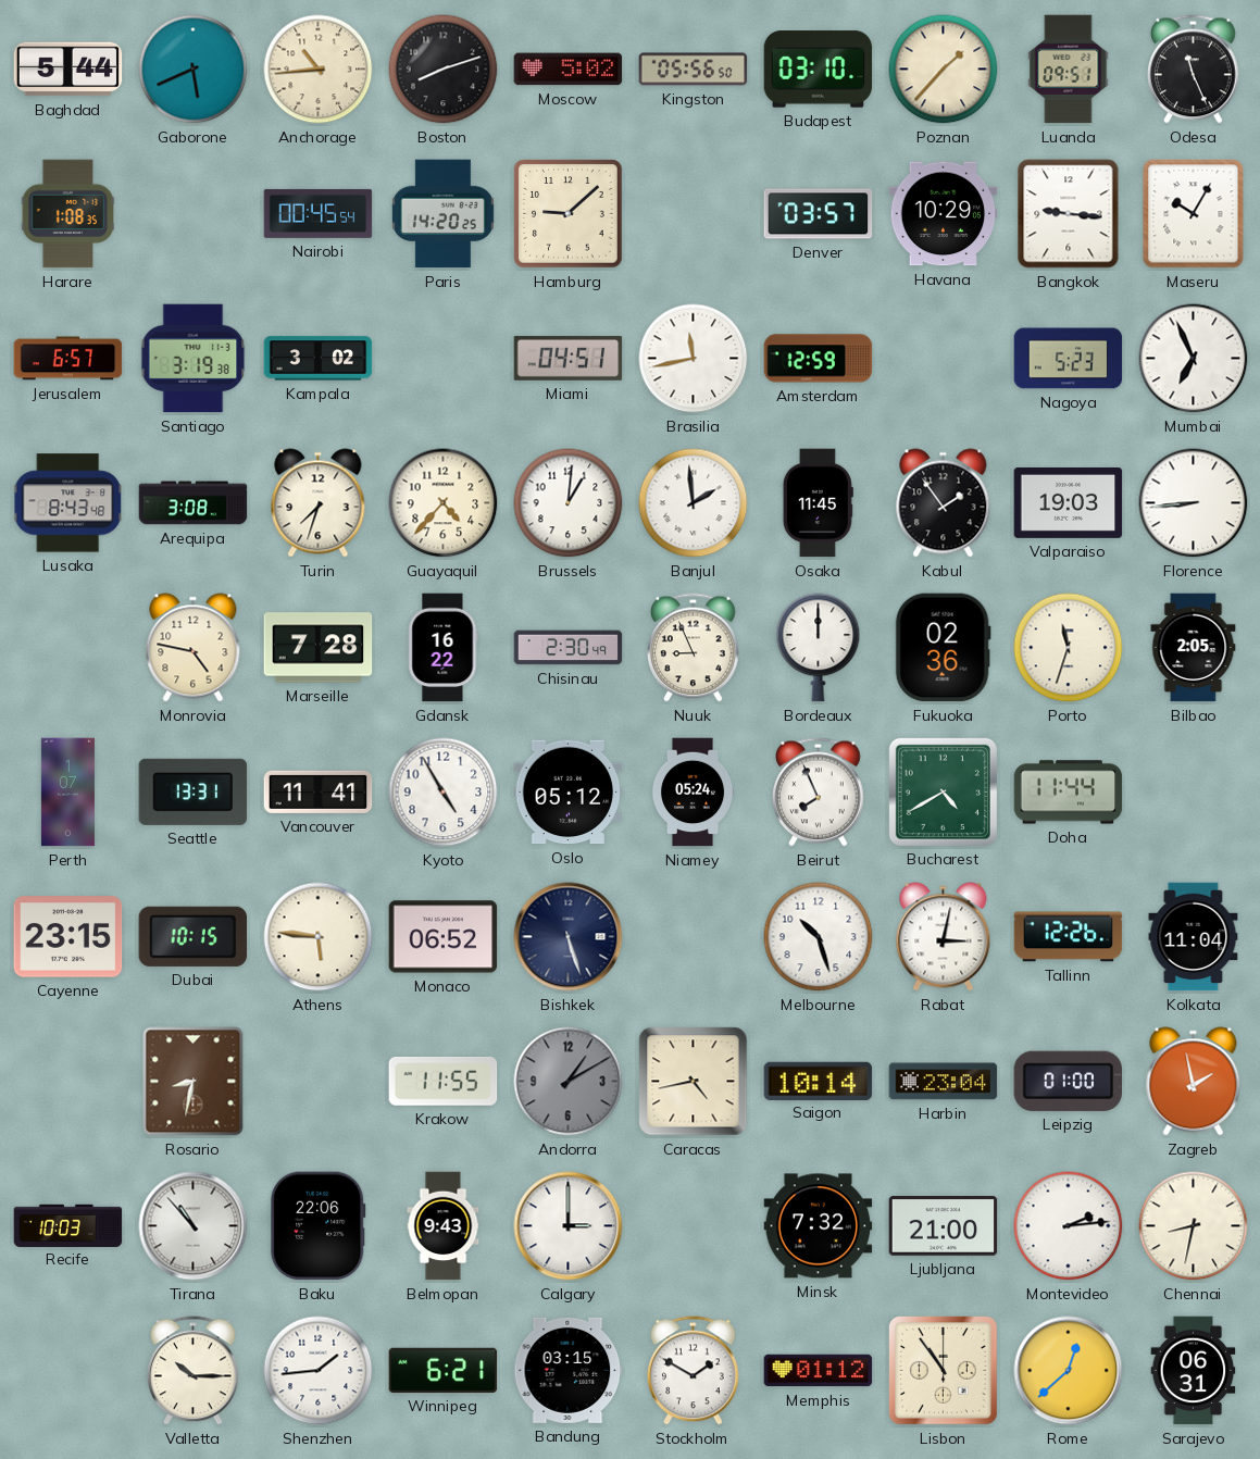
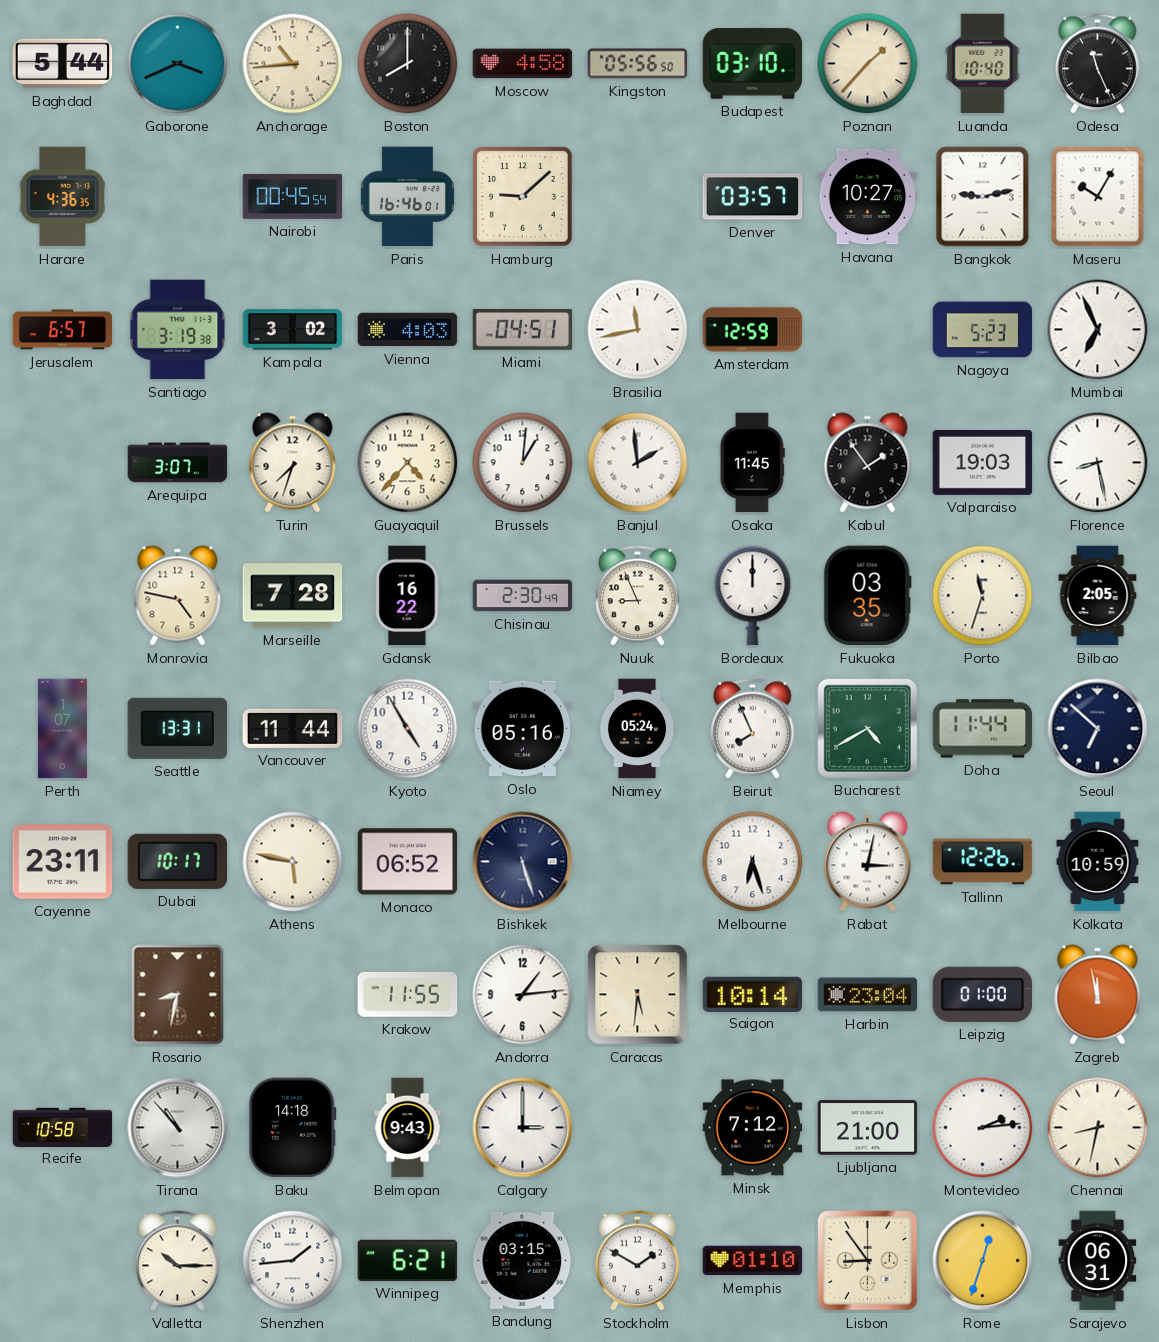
Gaborone: 5:41 -> 3:41
Boston: 8:12 -> 8:00
Moscow: 5:02 -> 4:58
Luanda: 09:51 -> 10:40
Harare: 1:08 -> 4:36
Paris: 14:20 -> 16:46
Havana: 10:29 -> 10:27
Bangkok: 9:16 -> 9:13
Vienna: none -> 4:03
Lusaka: 8:43 -> none
Arequipa: 3:08 -> 3:07
Florence: 8:44 -> 8:28
Fukuoka: 02:36 -> 03:35
Vancouver: 11:41 -> 11:44
Oslo: 05:12 -> 05:16
Seoul: none -> 6:52
Cayenne: 23:15 -> 23:11
Dubai: 10:15 -> 10:17
Athens: 5:46 -> 5:47
Melbourne: 10:27 -> 6:27
Kolkata: 11:04 -> 10:59
Andorra: 1:10 -> 1:14
Andorra dial: grey -> white
Caracas: 4:43 -> 5:31
Zagreb: 1:58 -> 11:58
Recife: 10:03 -> 10:58
Baku: 22:06 -> 14:18
Minsk: 7:32 -> 7:12
Memphis: 01:12 -> 01:10
Lisbon: 10:54 -> 8:54
Rome: 12:38 -> 12:33
